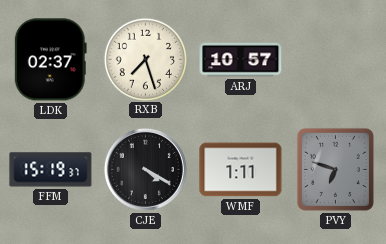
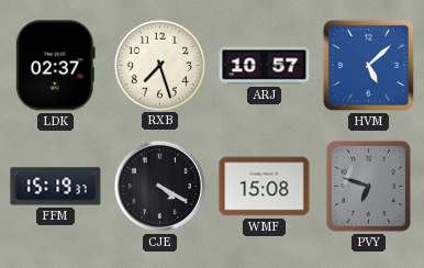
HVM: none -> 5:08
WMF: 1:11 -> 15:08
